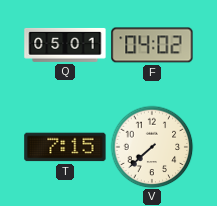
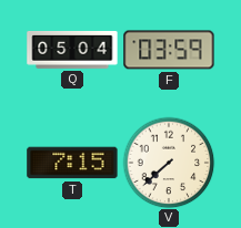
Q: 05:01 -> 05:04
F: 04:02 -> 03:59
